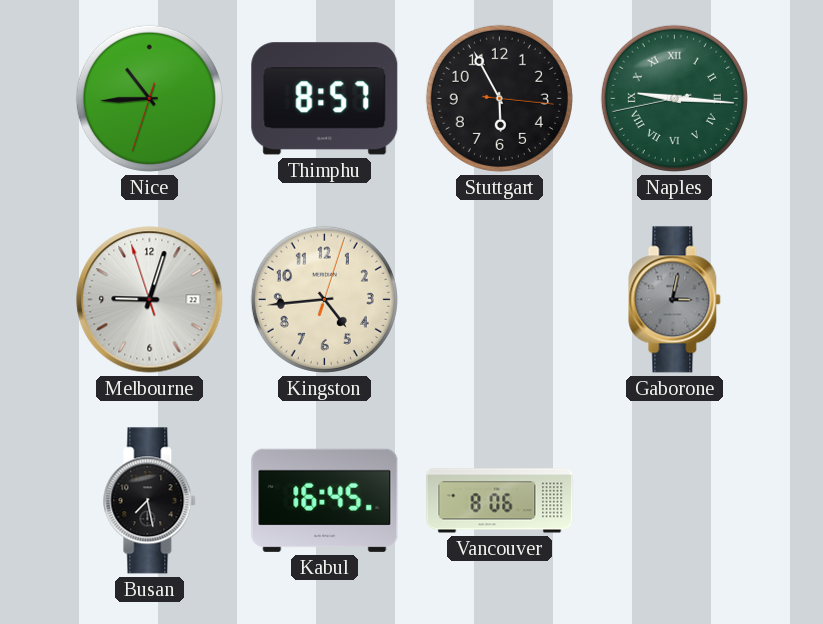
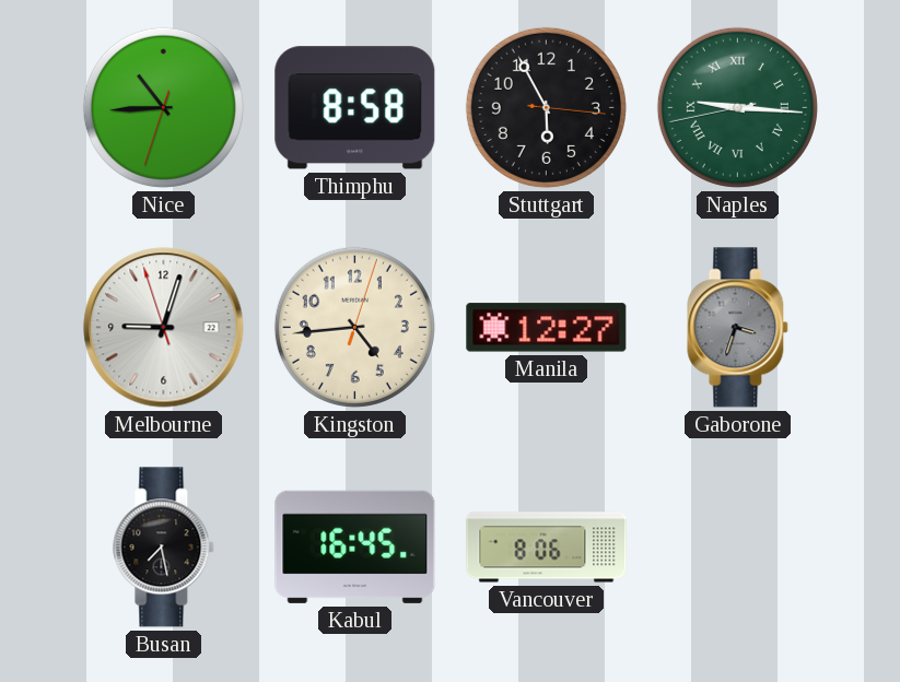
Thimphu: 8:57 -> 8:58
Manila: none -> 12:27
Gaborone: 3:02 -> 3:33
